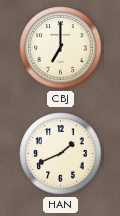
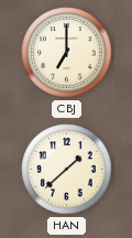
HAN: 1:41 -> 1:38
